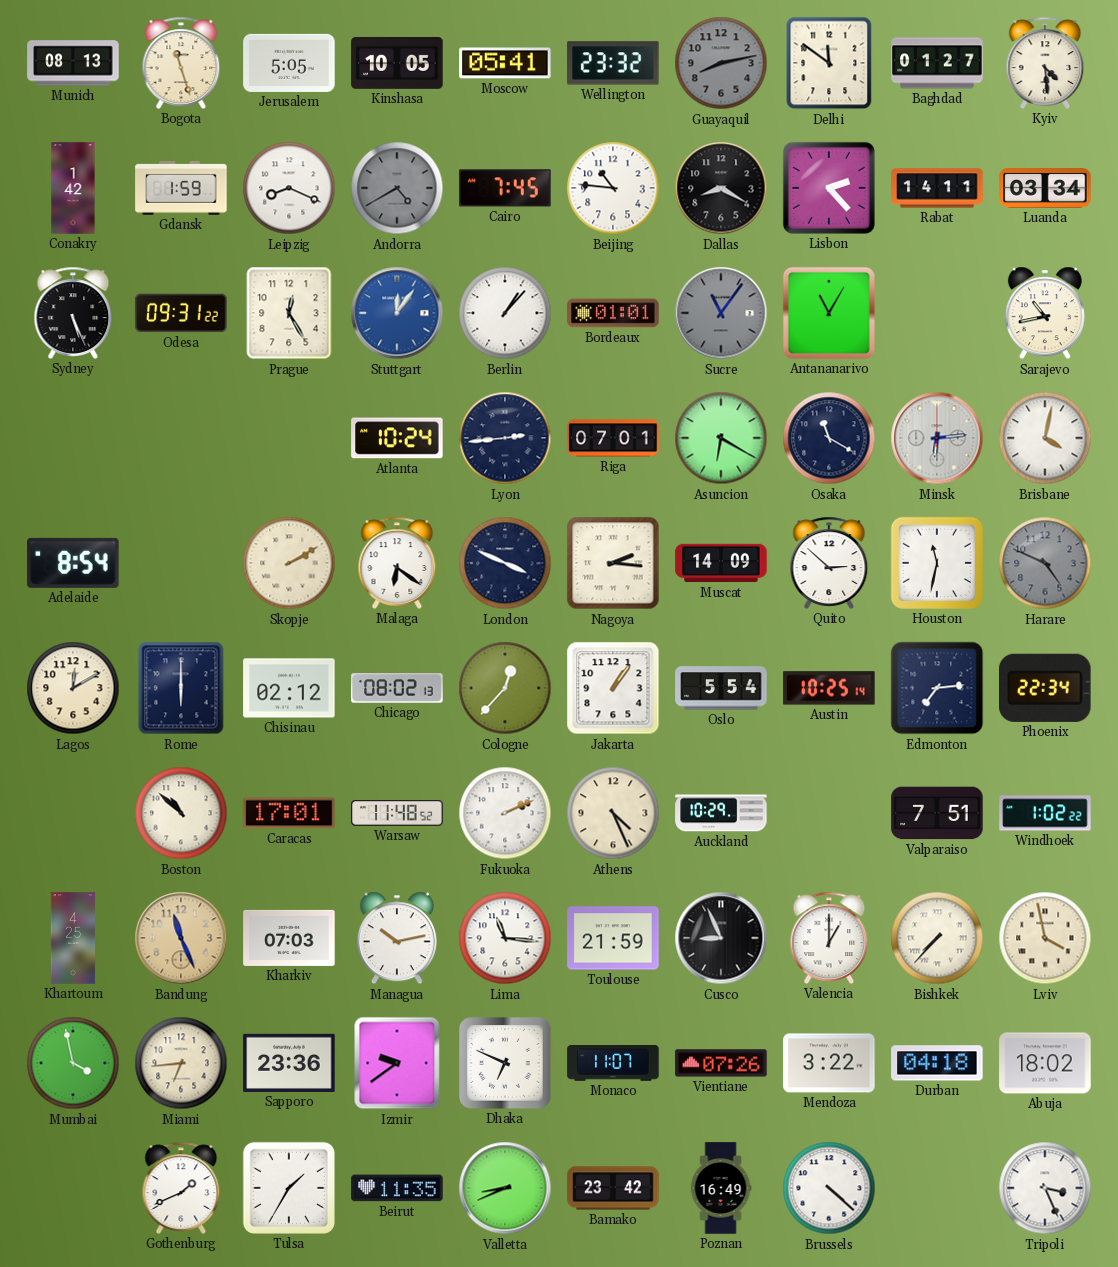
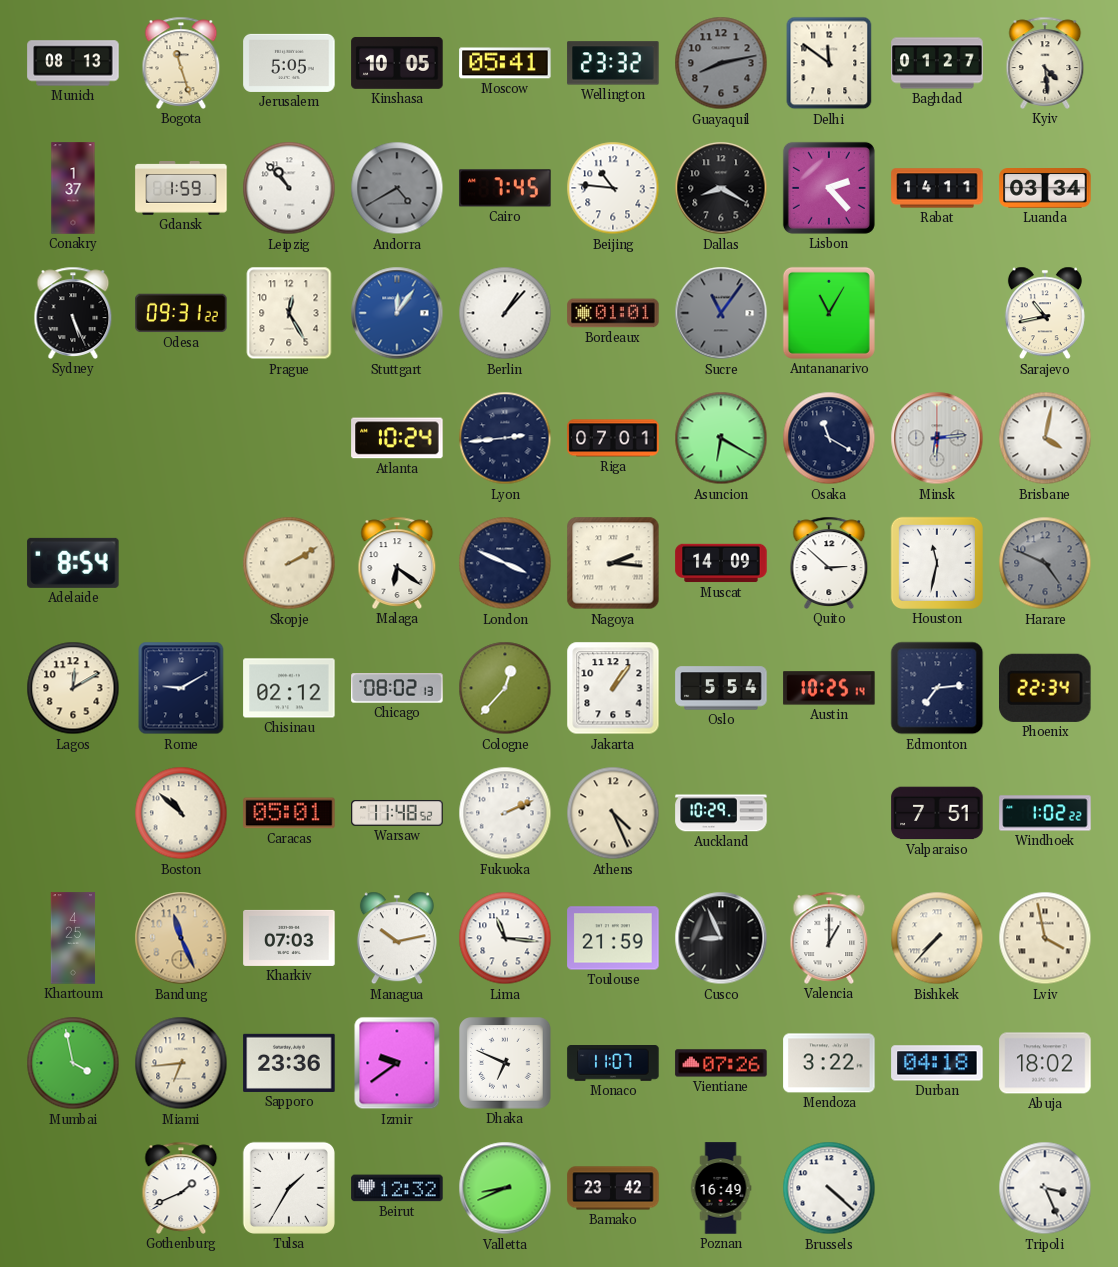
Conakry: 1:42 -> 1:37
Leipzig: 8:19 -> 10:53
Rome: 6:00 -> 9:10
Caracas: 17:01 -> 05:01
Beirut: 11:35 -> 12:32
